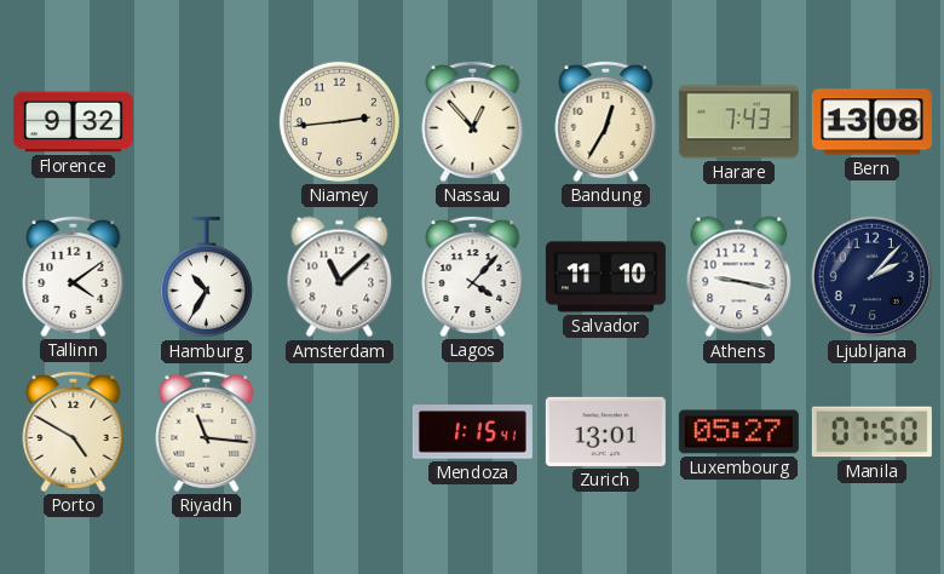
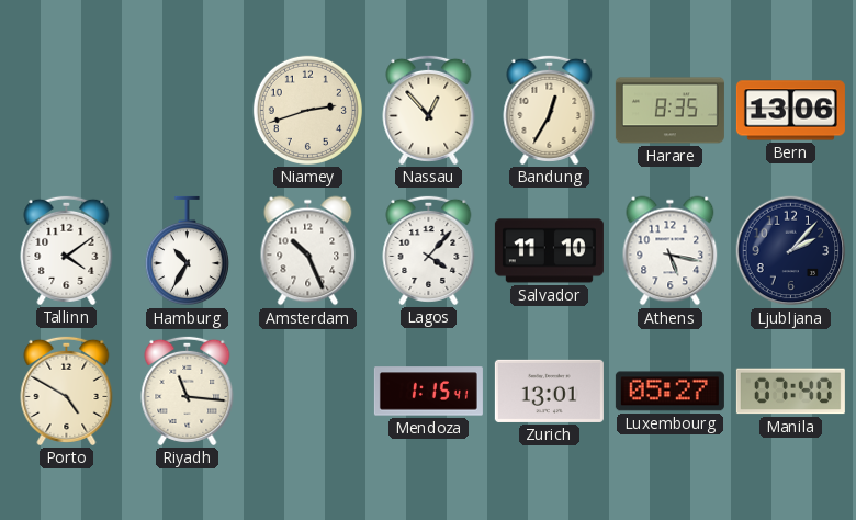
Florence: 9:32 -> none
Niamey: 2:44 -> 2:42
Harare: 7:43 -> 8:35
Bern: 13:08 -> 13:06
Amsterdam: 11:08 -> 10:26
Athens: 9:17 -> 5:17
Manila: 07:50 -> 07:40
